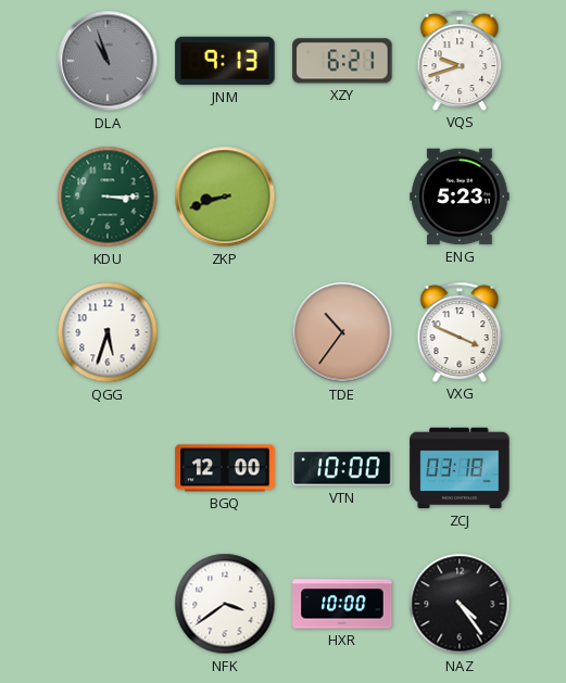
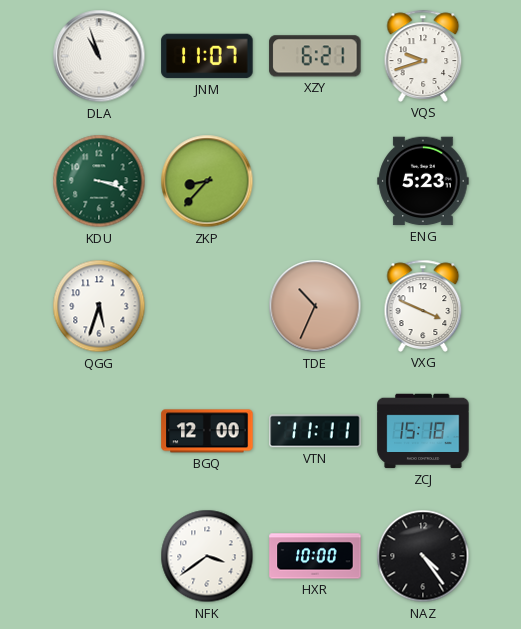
DLA dial: grey -> white
JNM: 9:13 -> 11:07
KDU: 3:15 -> 3:18
ZKP: 8:42 -> 8:37
TDE: 10:36 -> 10:34
VTN: 10:00 -> 11:11
ZCJ: 03:18 -> 15:18
